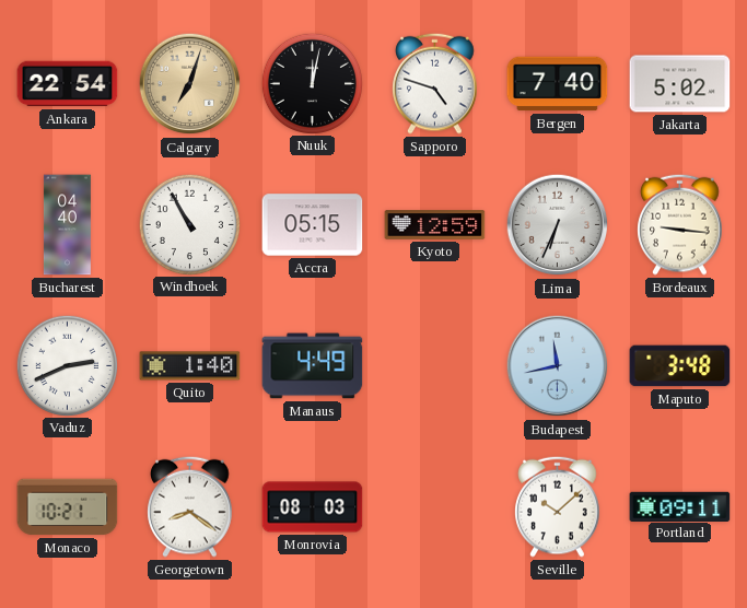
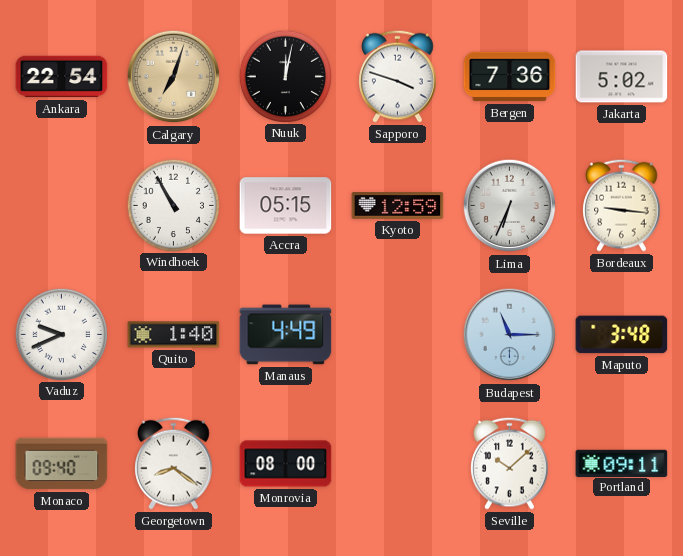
Sapporo: 4:48 -> 3:48
Bergen: 7:40 -> 7:36
Bucharest: 04:40 -> none
Vaduz: 2:41 -> 9:41
Budapest: 11:43 -> 11:15
Monaco: 10:21 -> 09:40
Monrovia: 08:03 -> 08:00
